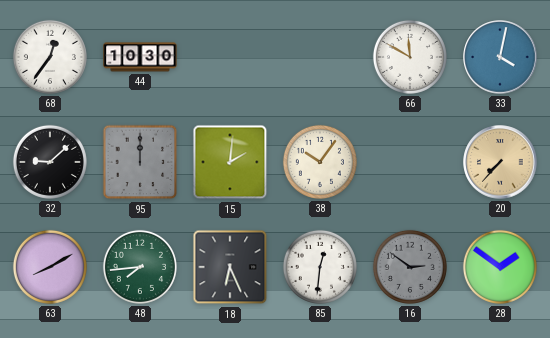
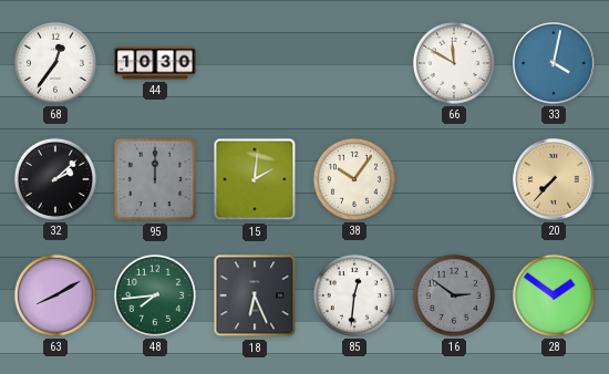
32: 9:08 -> 2:08
